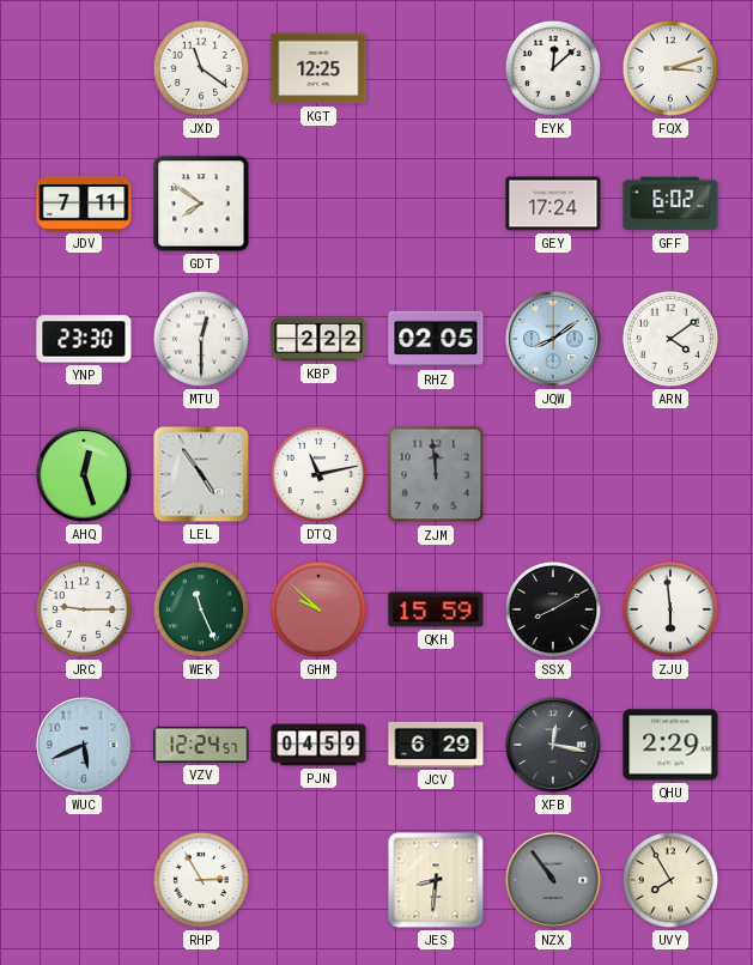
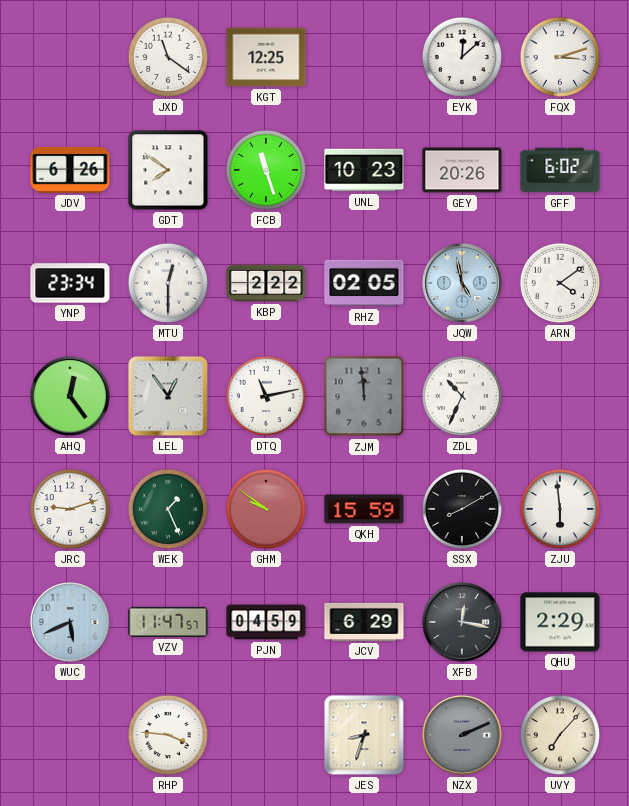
JDV: 7:11 -> 6:26
FCB: none -> 11:27
UNL: none -> 10:23
GEY: 17:24 -> 20:26
YNP: 23:30 -> 23:34
JQW: 8:09 -> 4:58
AHQ: 12:27 -> 12:24
LEL: 4:54 -> 12:54
ZDL: none -> 10:34
JRC: 9:15 -> 9:12
WEK: 11:26 -> 1:26
GHM: 9:52 -> 9:51
VZV: 12:24 -> 11:47
RHP: 2:55 -> 3:46
JES: 8:31 -> 8:33
NZX: 10:54 -> 2:11
UVY: 7:55 -> 7:07
